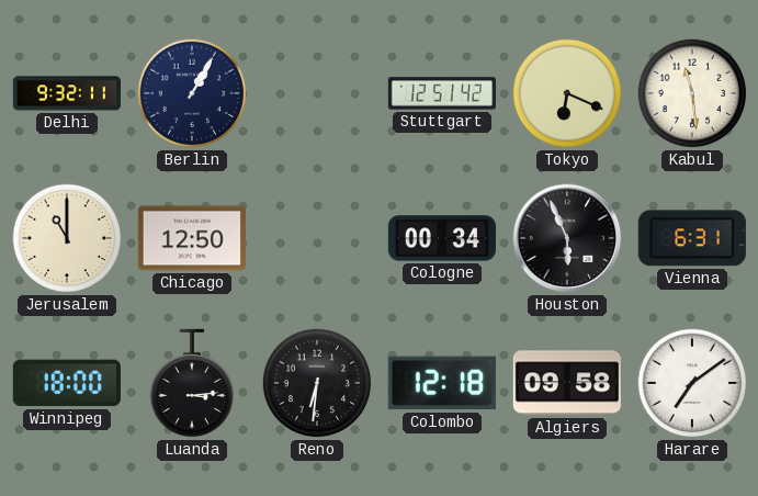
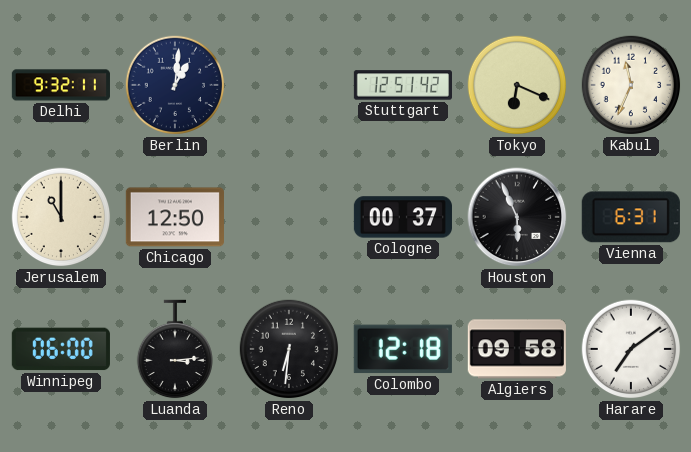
Berlin: 1:05 -> 1:01
Kabul: 11:29 -> 11:34
Cologne: 00:34 -> 00:37
Winnipeg: 18:00 -> 06:00
